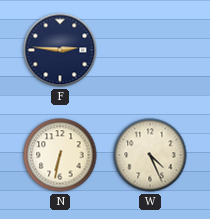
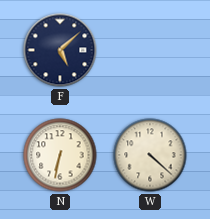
F: 2:46 -> 5:08
W: 4:26 -> 4:22
